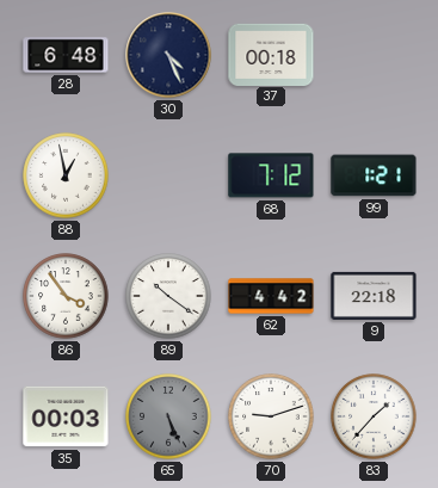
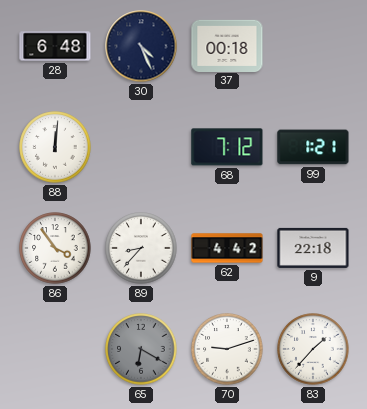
88: 12:58 -> 12:01
89: 10:21 -> 8:37
35: 00:03 -> none
65: 5:26 -> 6:20
